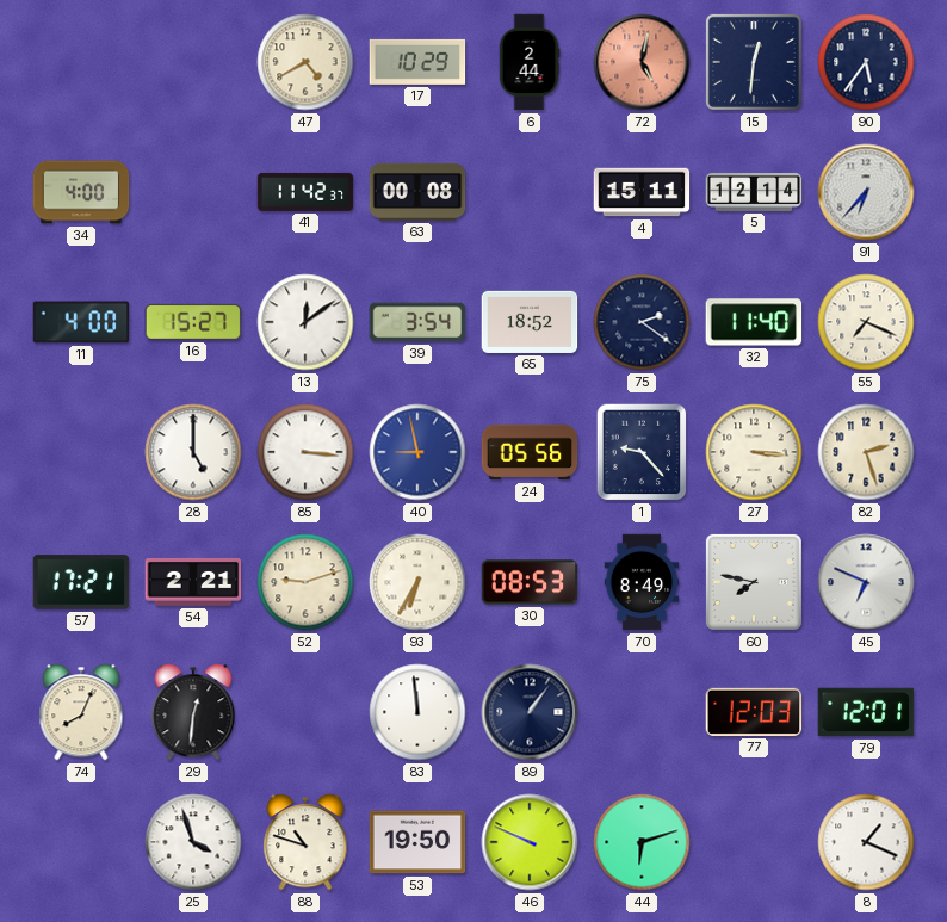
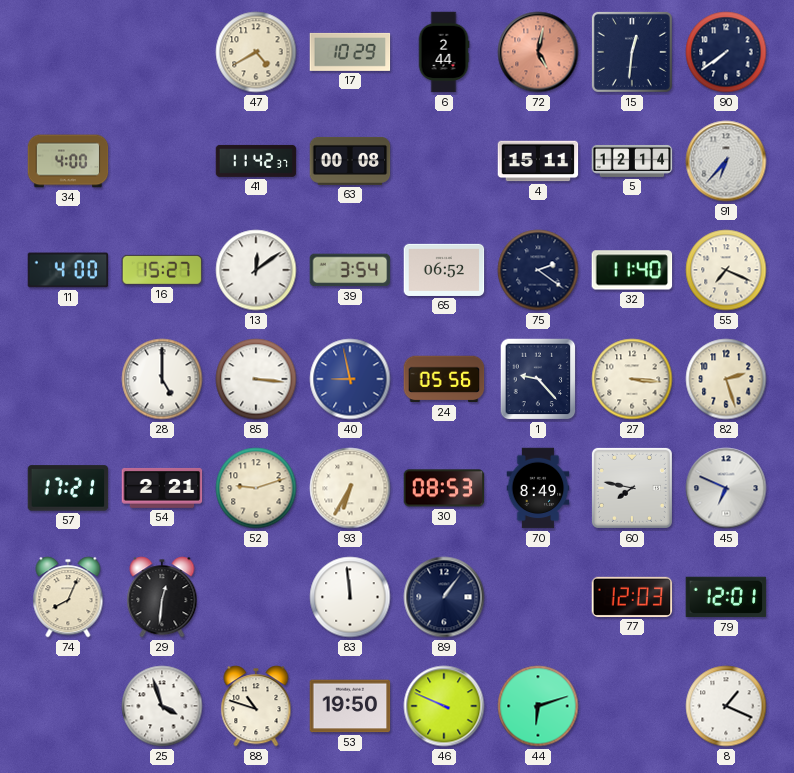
90: 5:36 -> 7:39
65: 18:52 -> 06:52
